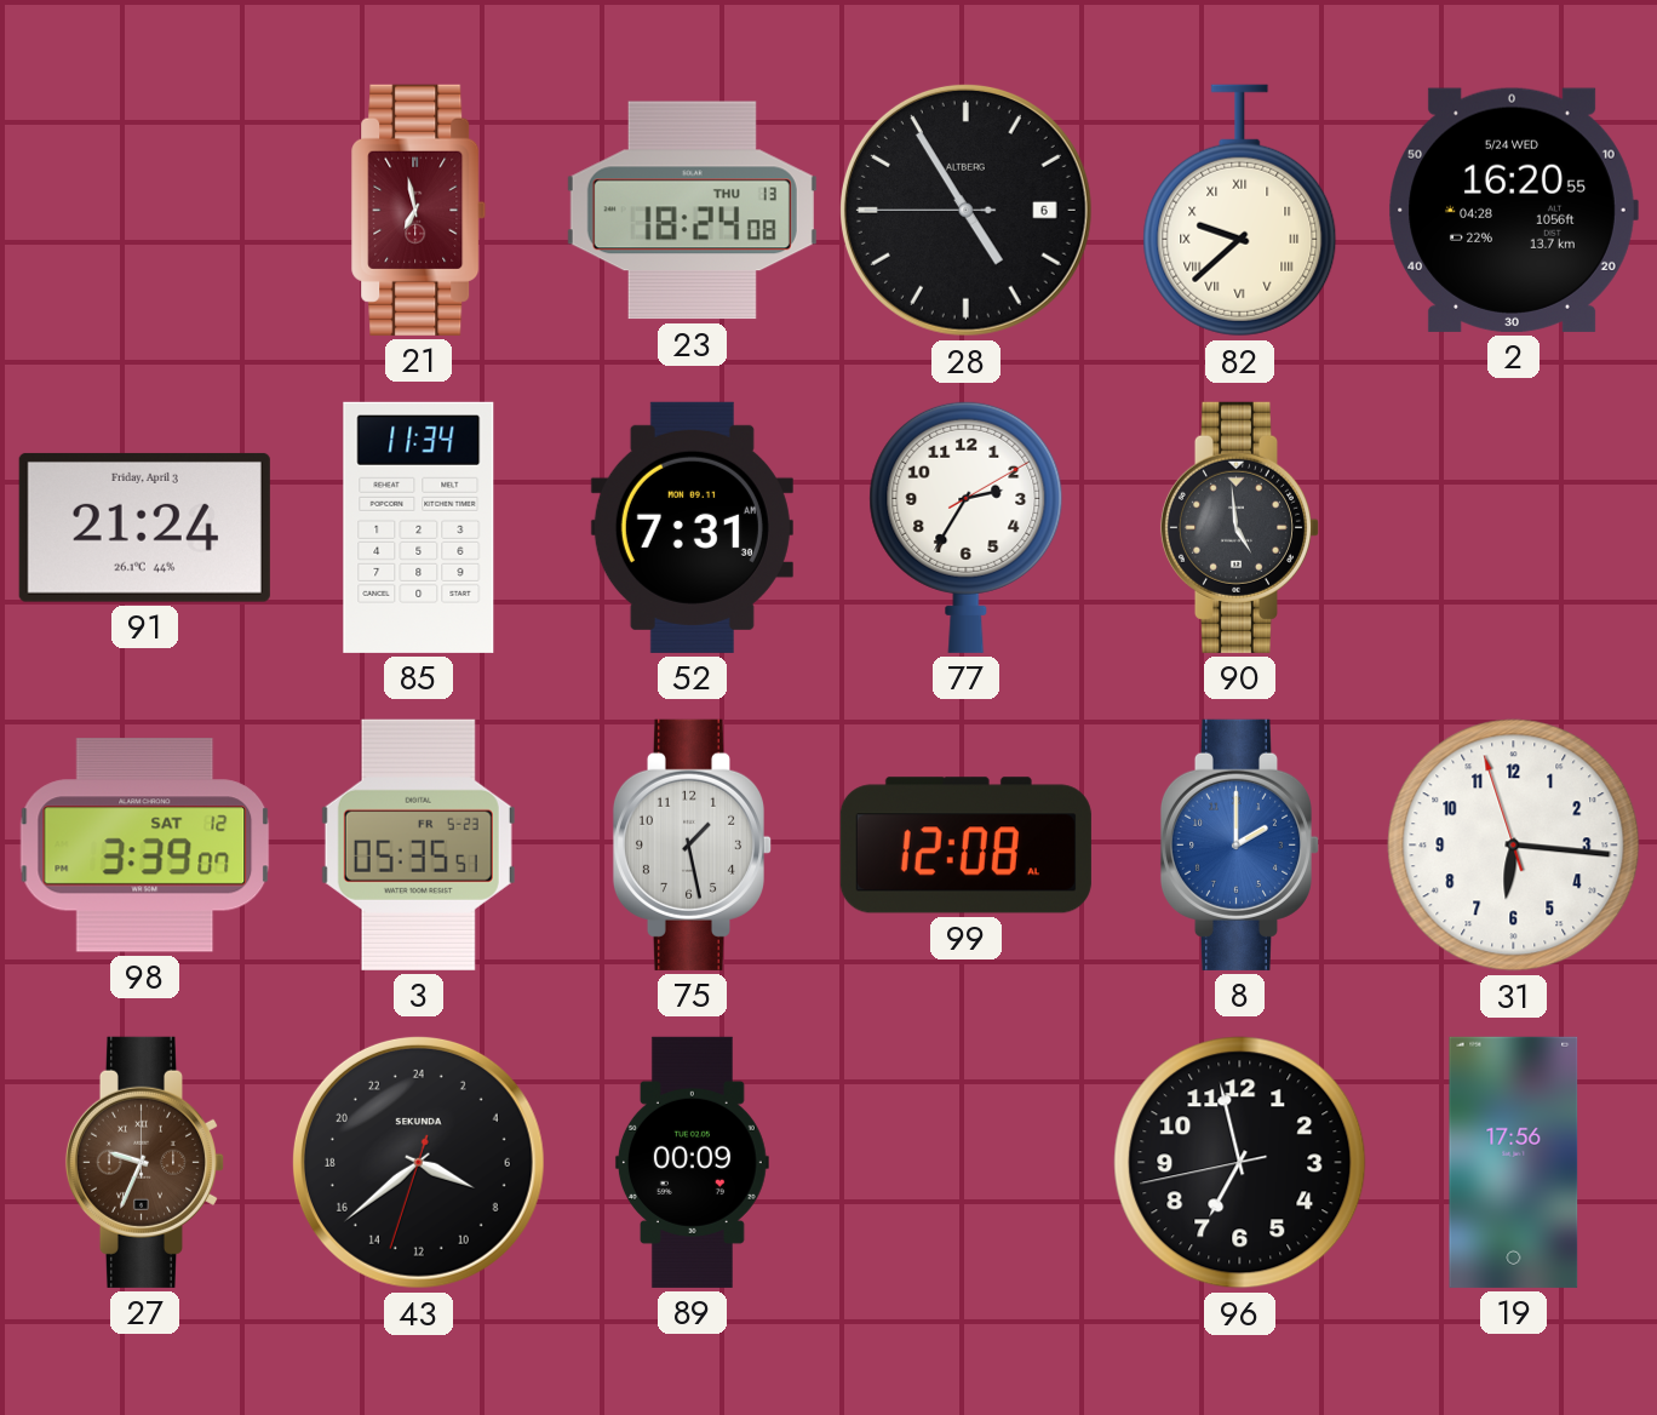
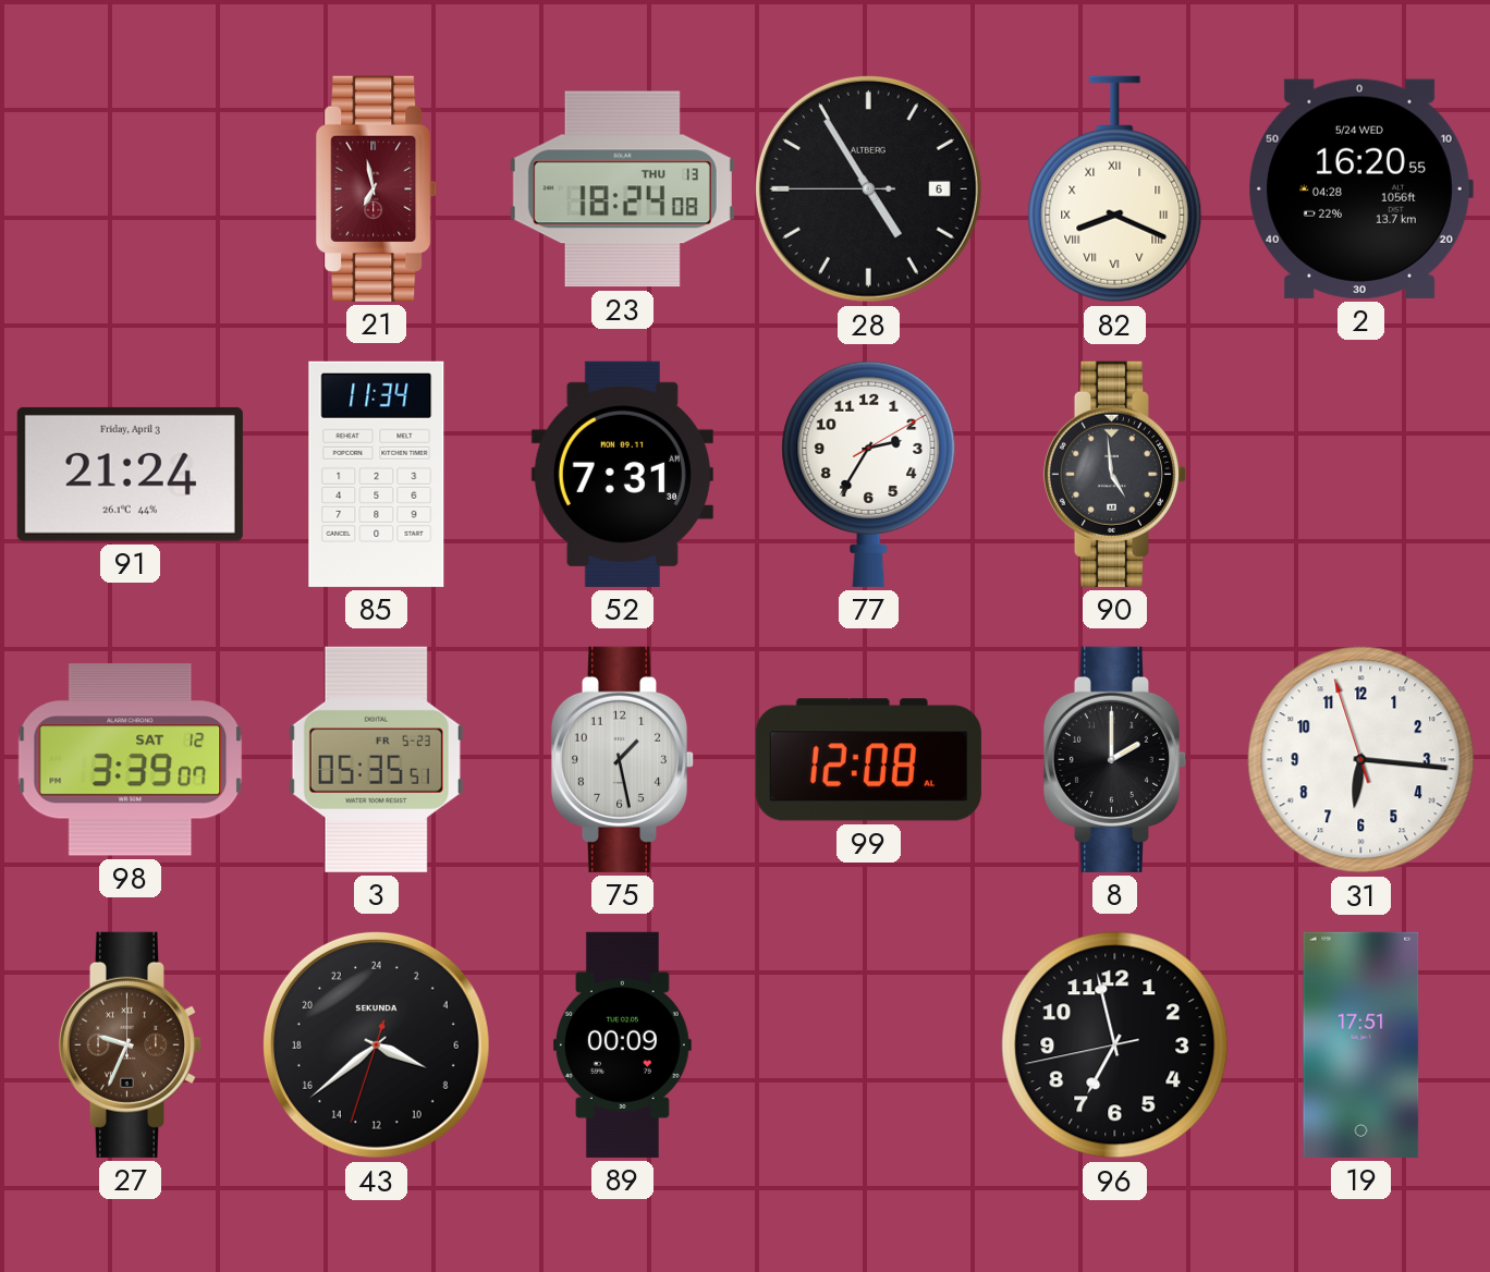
82: 9:38 -> 8:19
8 dial: blue -> black
19: 17:56 -> 17:51
